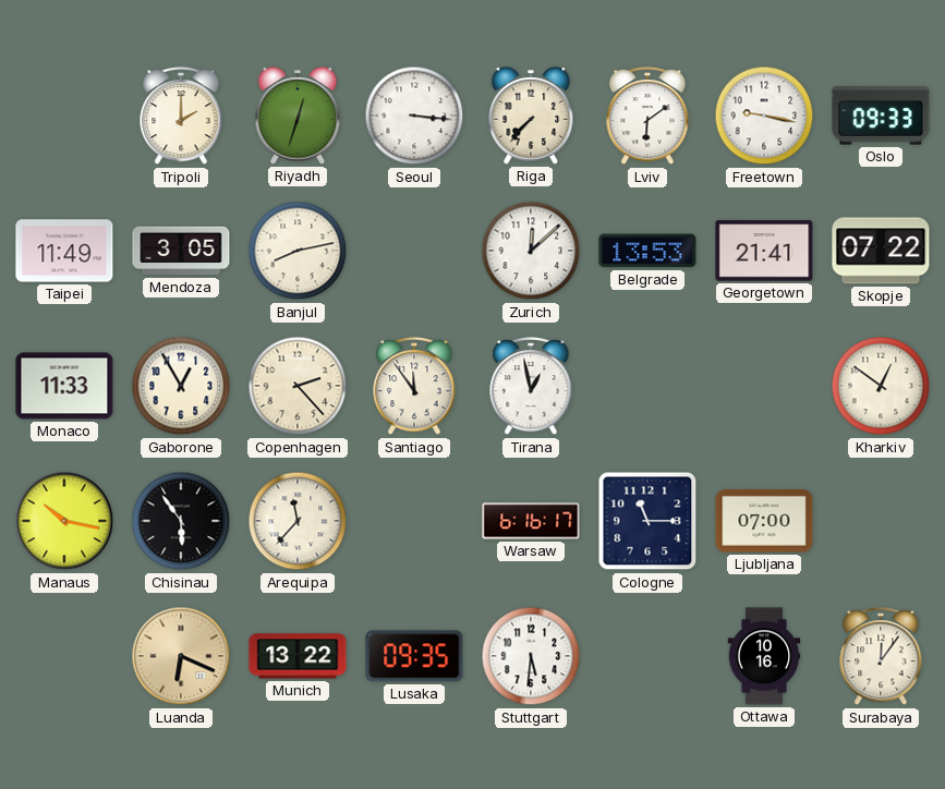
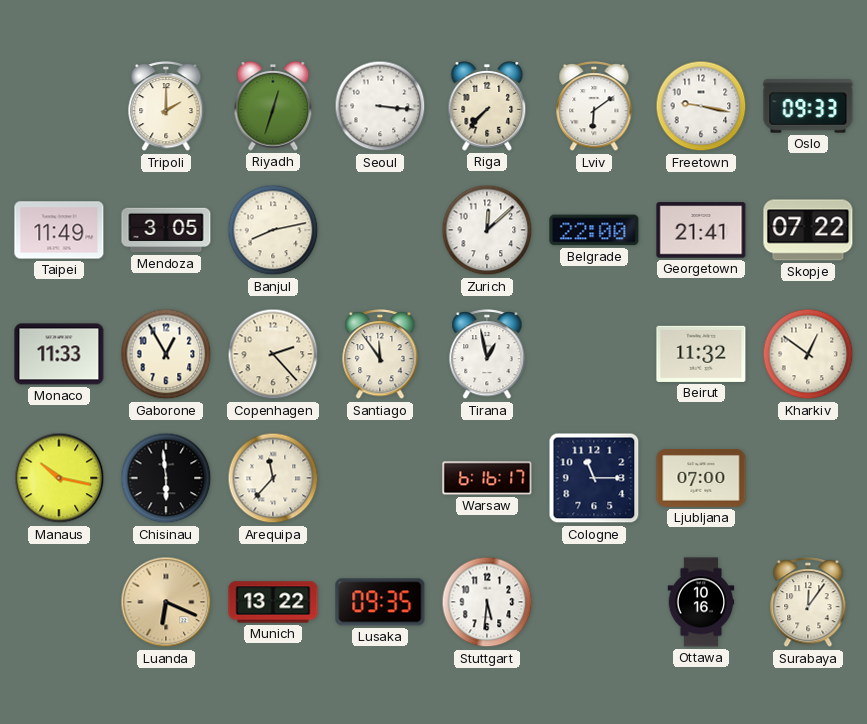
Belgrade: 13:53 -> 22:00
Beirut: none -> 11:32
Chisinau: 5:54 -> 5:59
